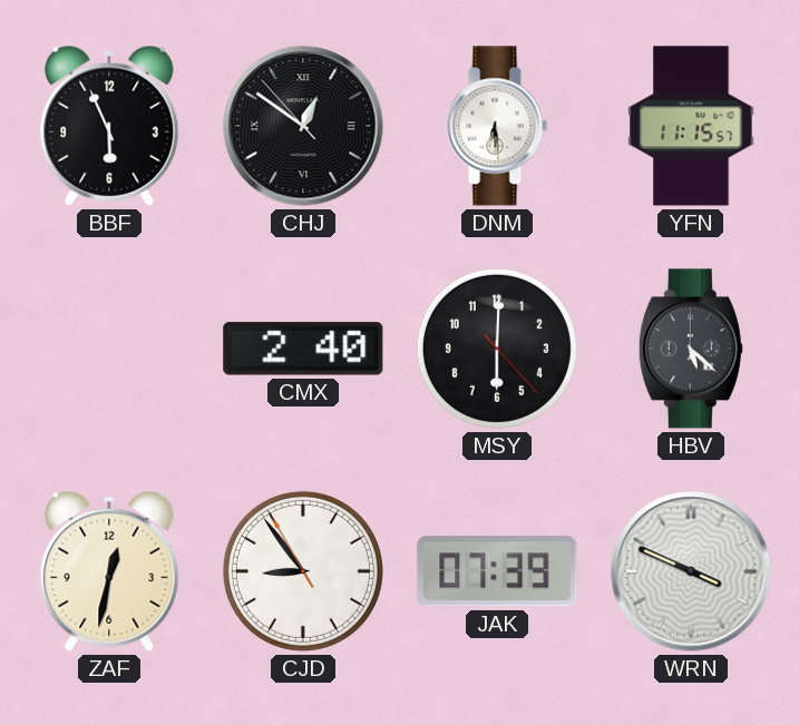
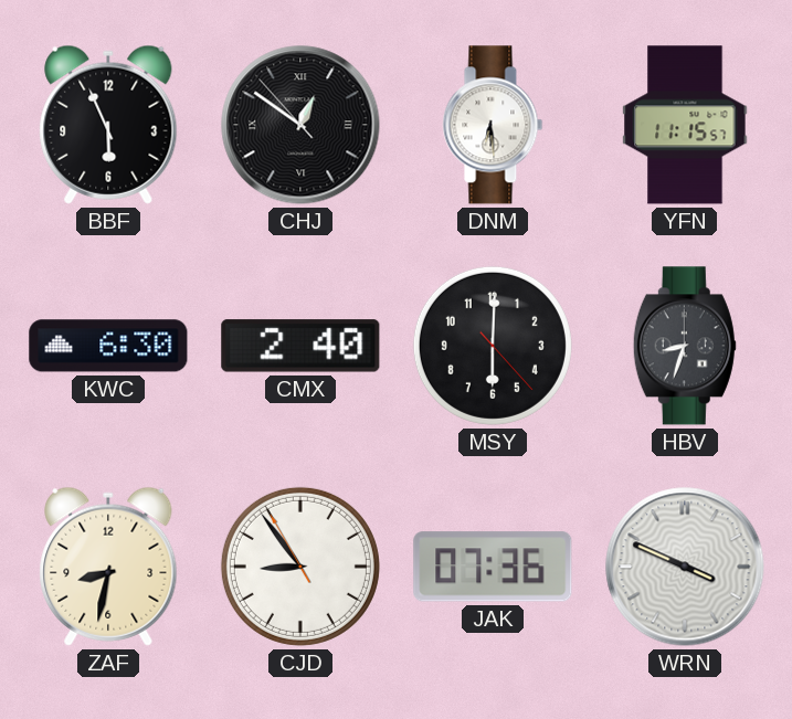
KWC: none -> 6:30
HBV: 5:22 -> 8:33
ZAF: 12:32 -> 8:32
JAK: 07:39 -> 07:36
